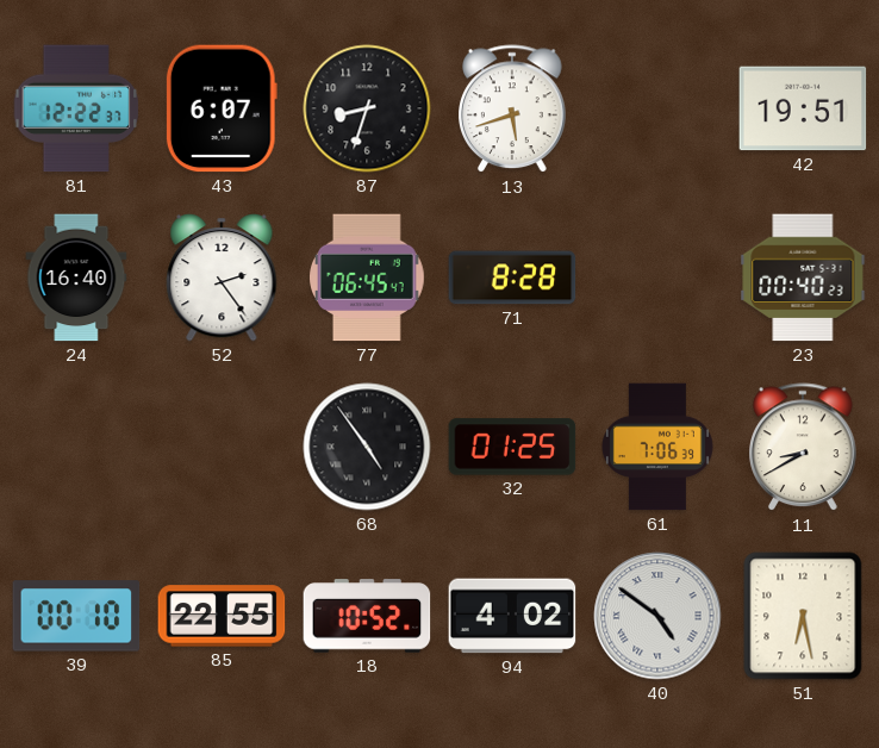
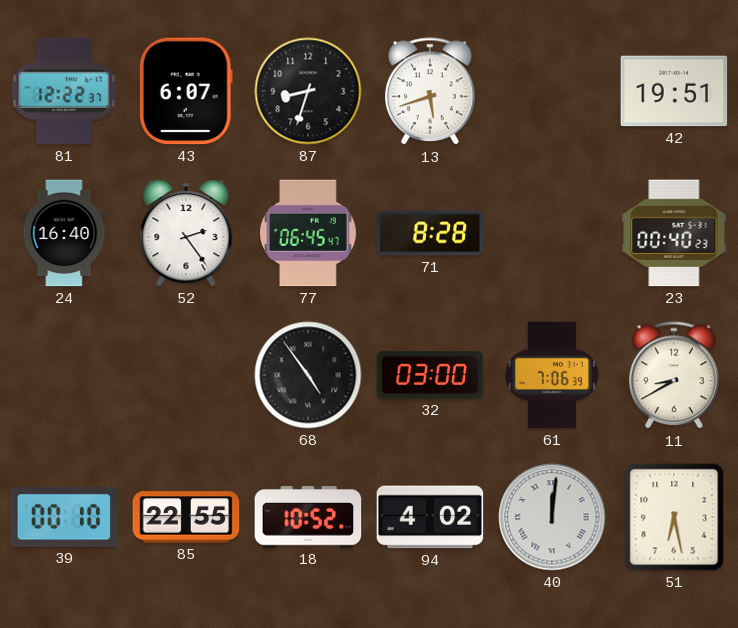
32: 01:25 -> 03:00
40: 4:51 -> 12:01
